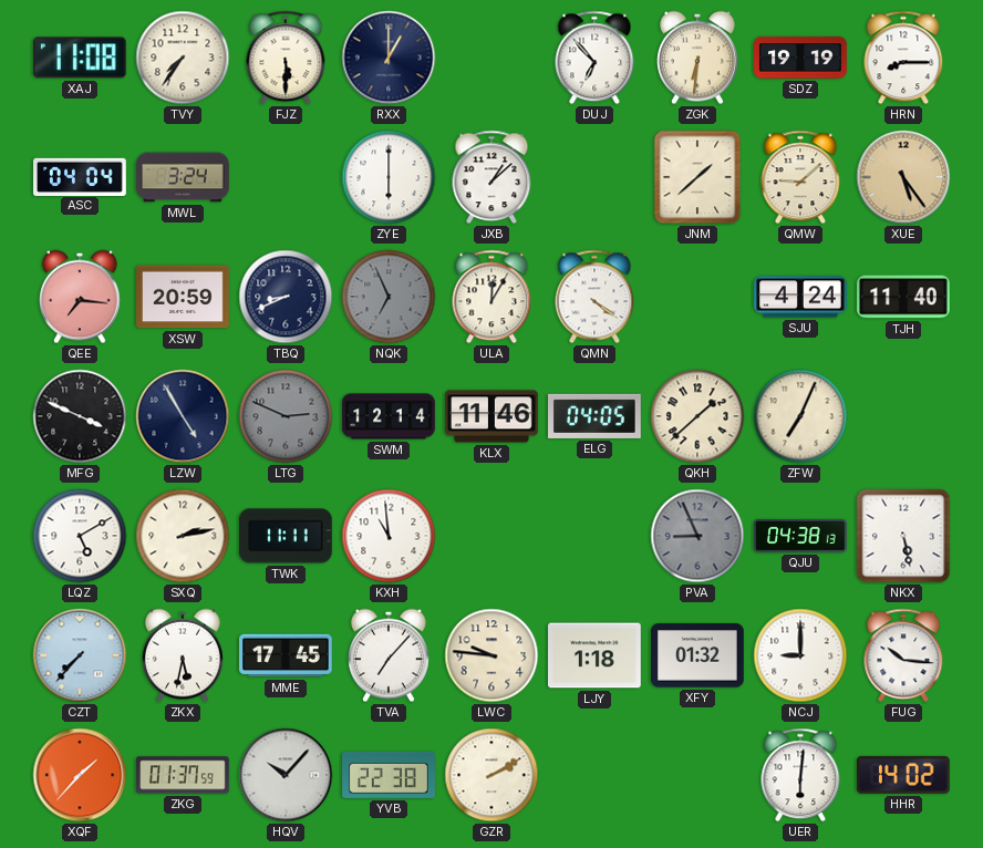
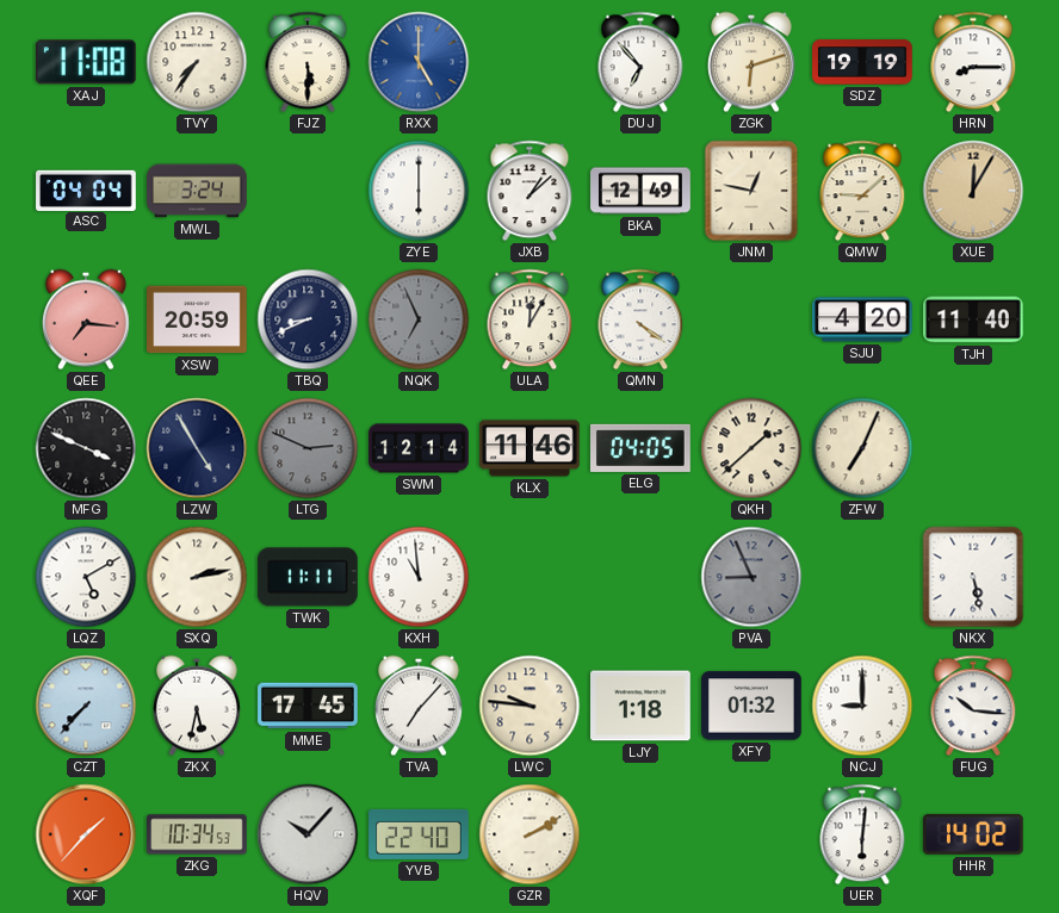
RXX: 1:00 -> 5:00
RXX dial: navy -> blue
ZGK: 6:31 -> 6:12
BKA: none -> 12:49
JNM: 1:38 -> 12:47
XUE: 5:24 -> 12:05
SJU: 4:24 -> 4:20
QJU: 04:38 -> none
ZKG: 01:37 -> 10:34
YVB: 22:38 -> 22:40
